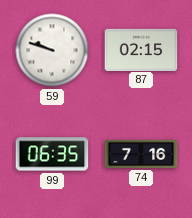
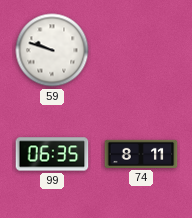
87: 02:15 -> none
74: 7:16 -> 8:11
